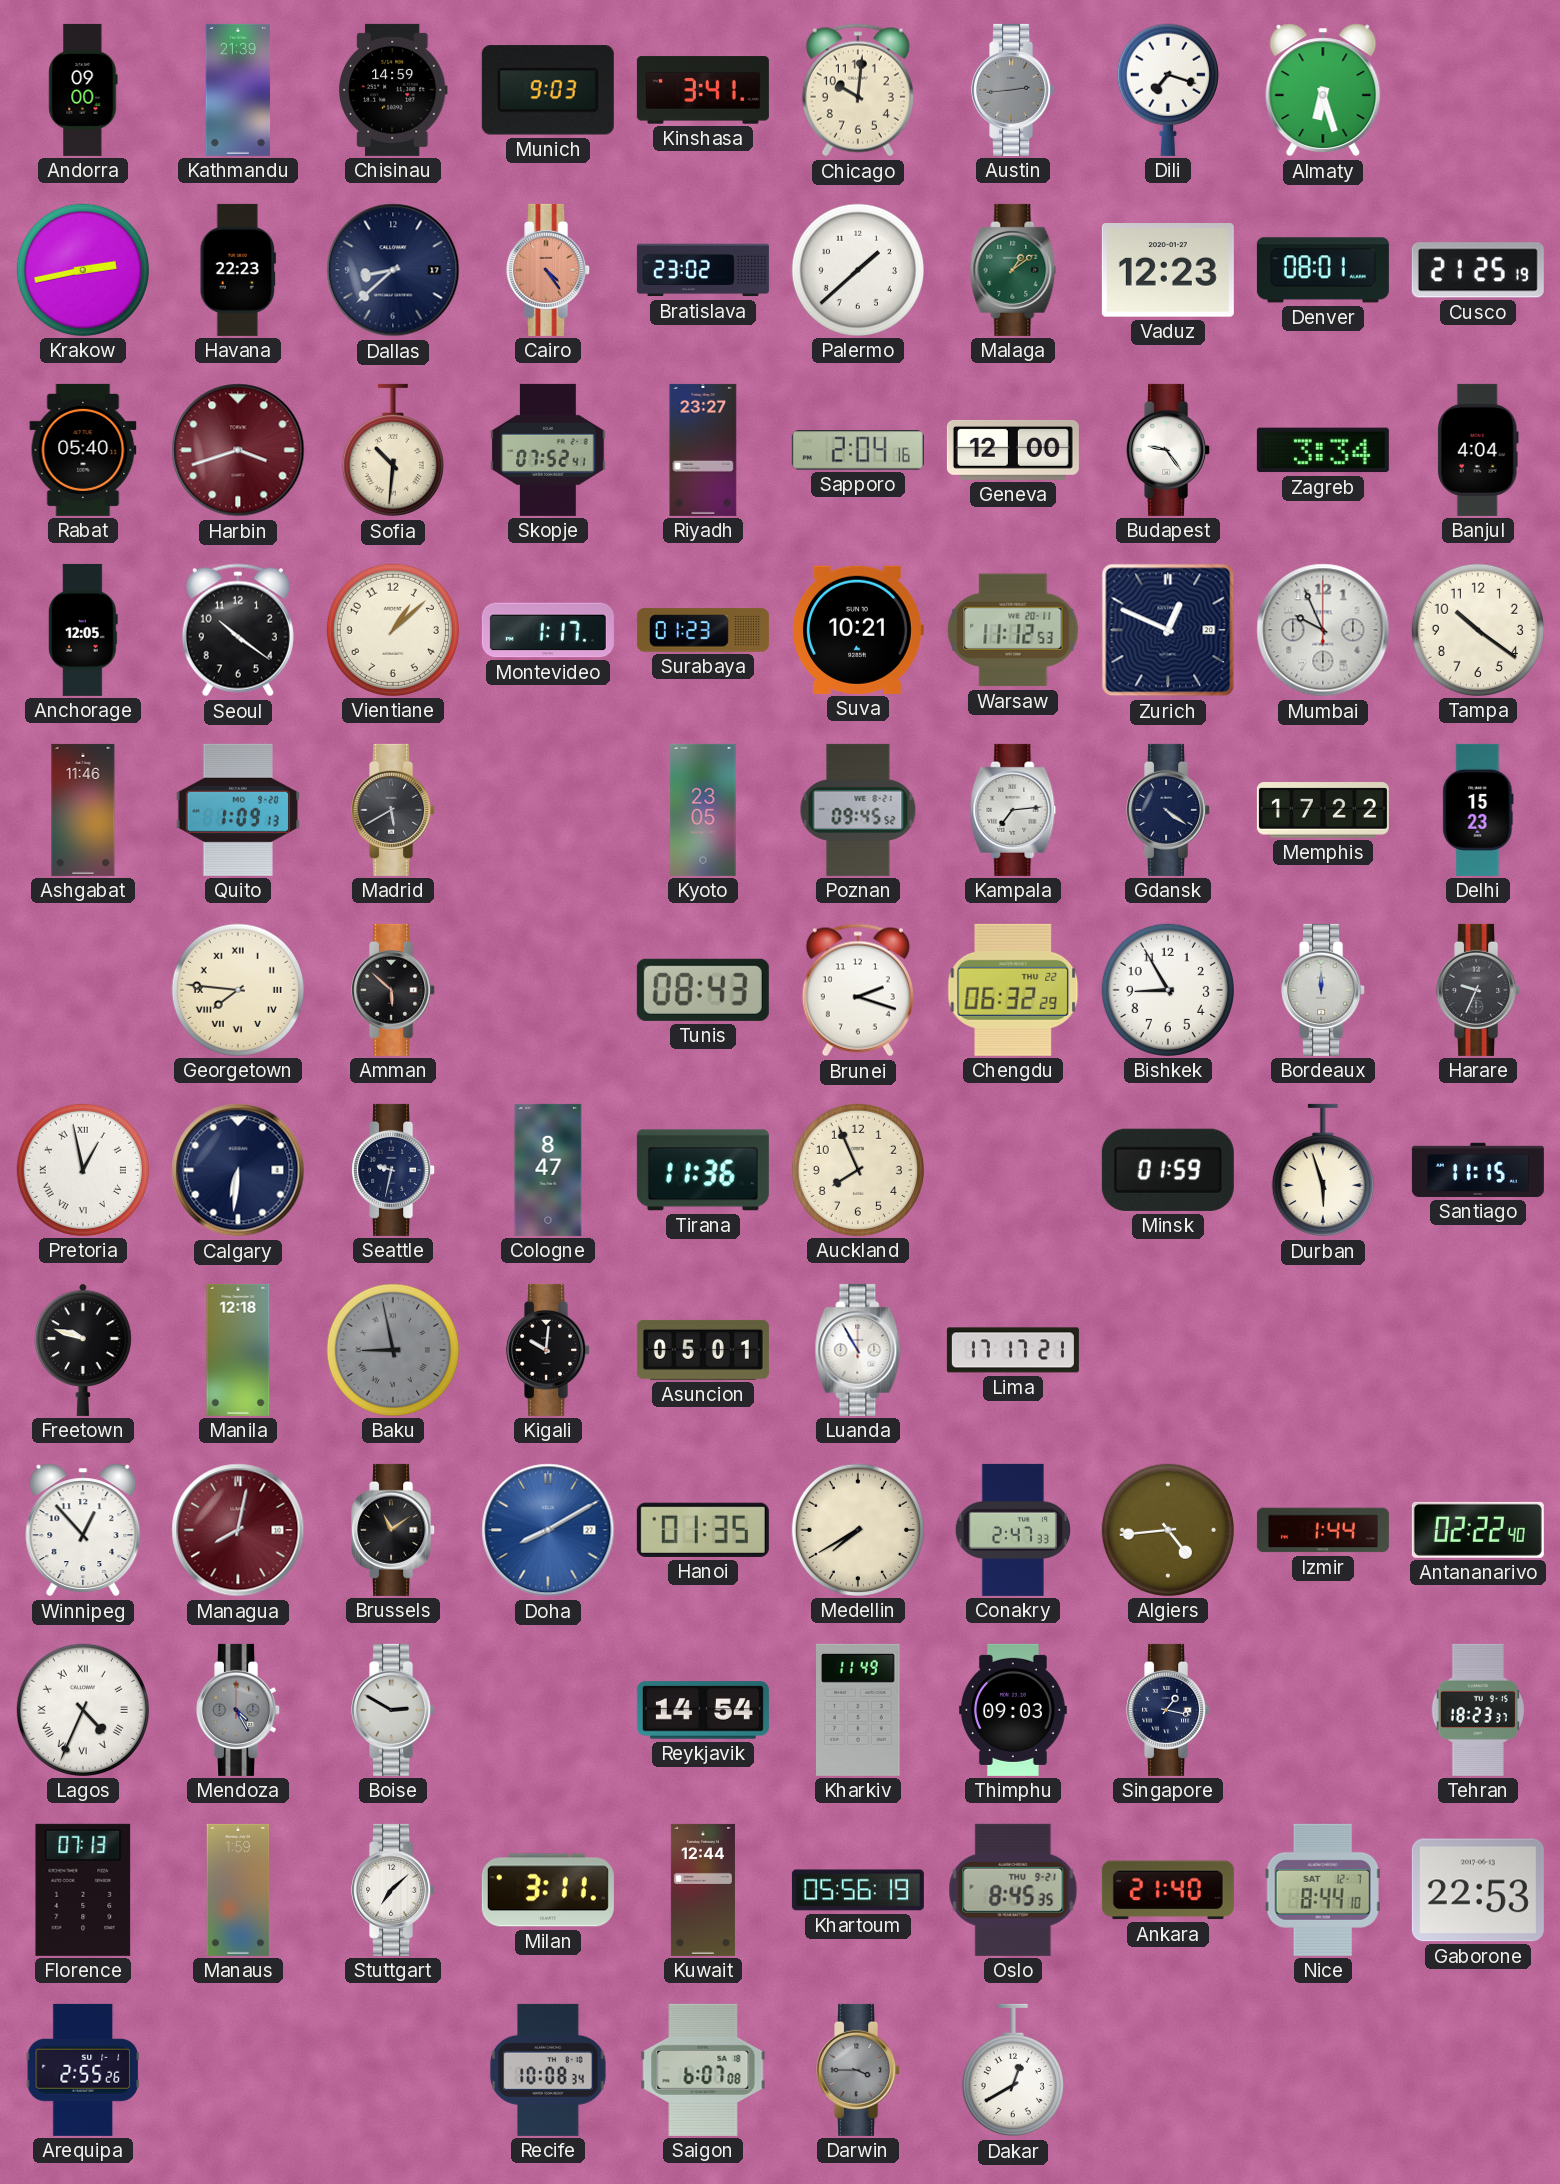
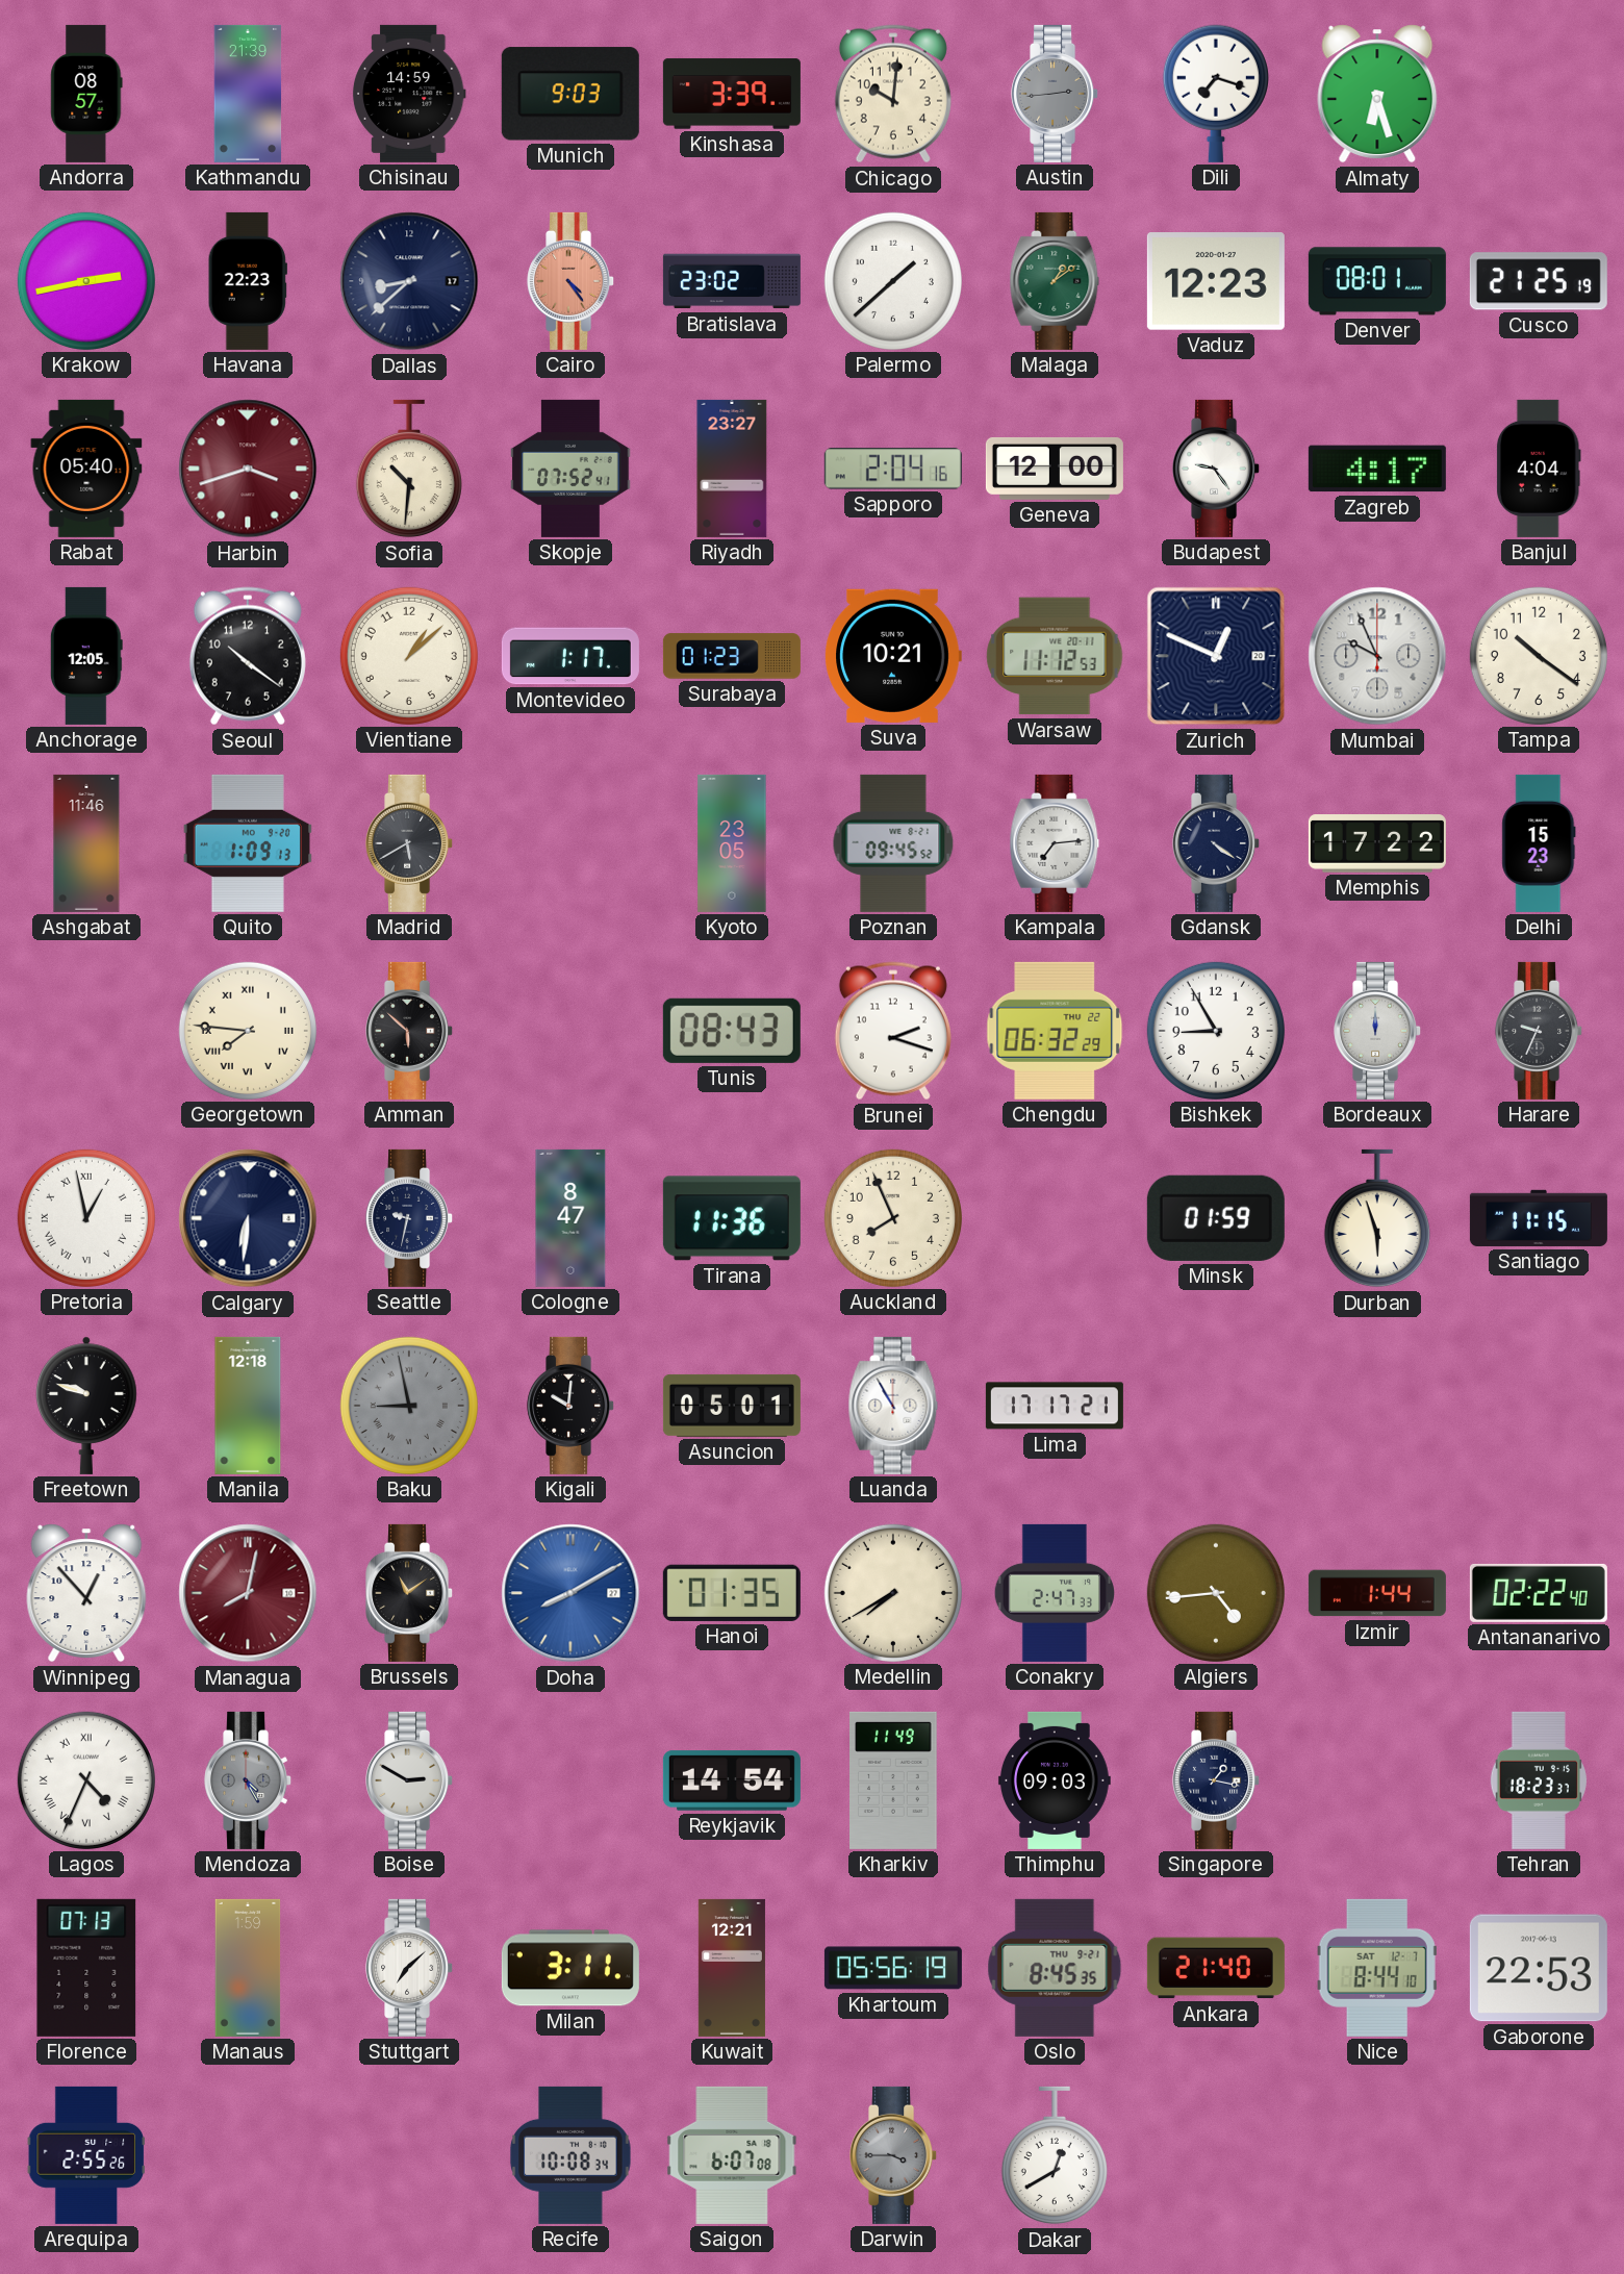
Andorra: 09:00 -> 08:57
Kinshasa: 3:41 -> 3:39
Zagreb: 3:34 -> 4:17
Kuwait: 12:44 -> 12:21
